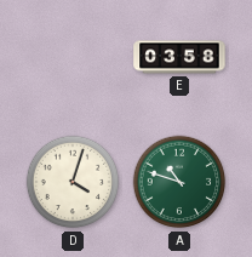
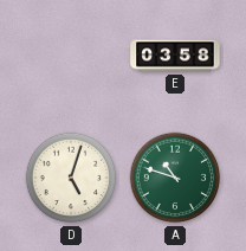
D: 4:03 -> 5:03
